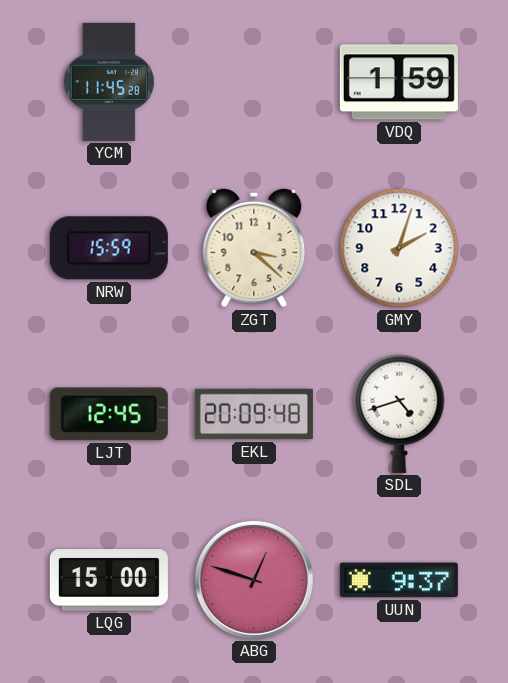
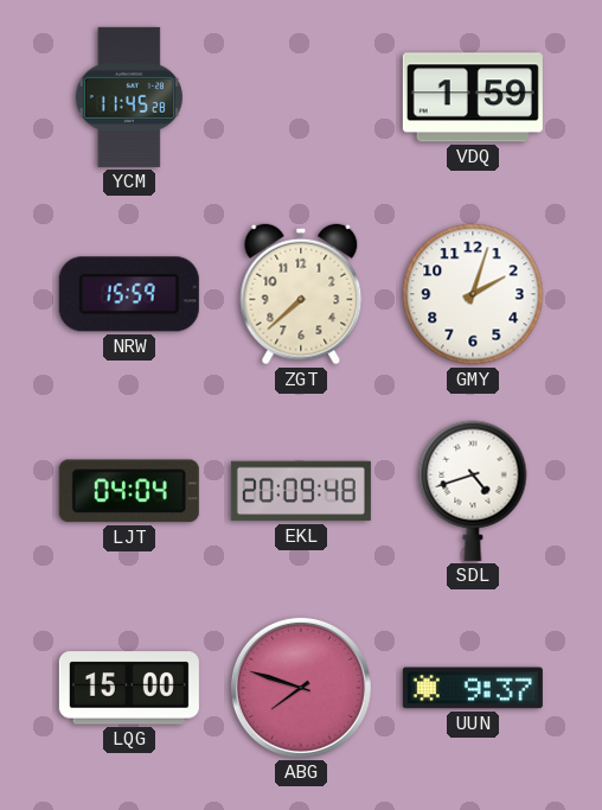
ZGT: 3:22 -> 7:38
LJT: 12:45 -> 04:04
ABG: 12:48 -> 7:48
